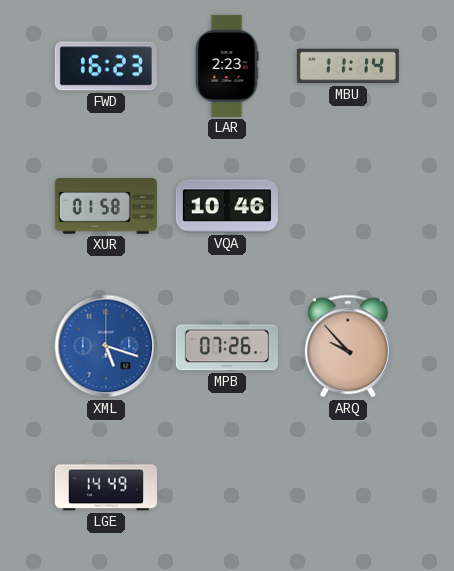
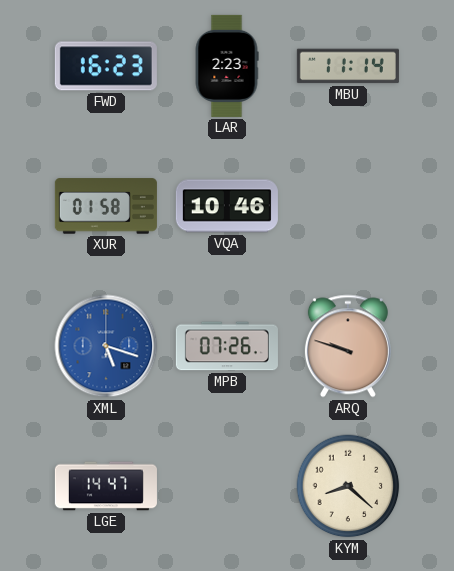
ARQ: 9:53 -> 9:48
LGE: 14:49 -> 14:47
KYM: none -> 8:22
